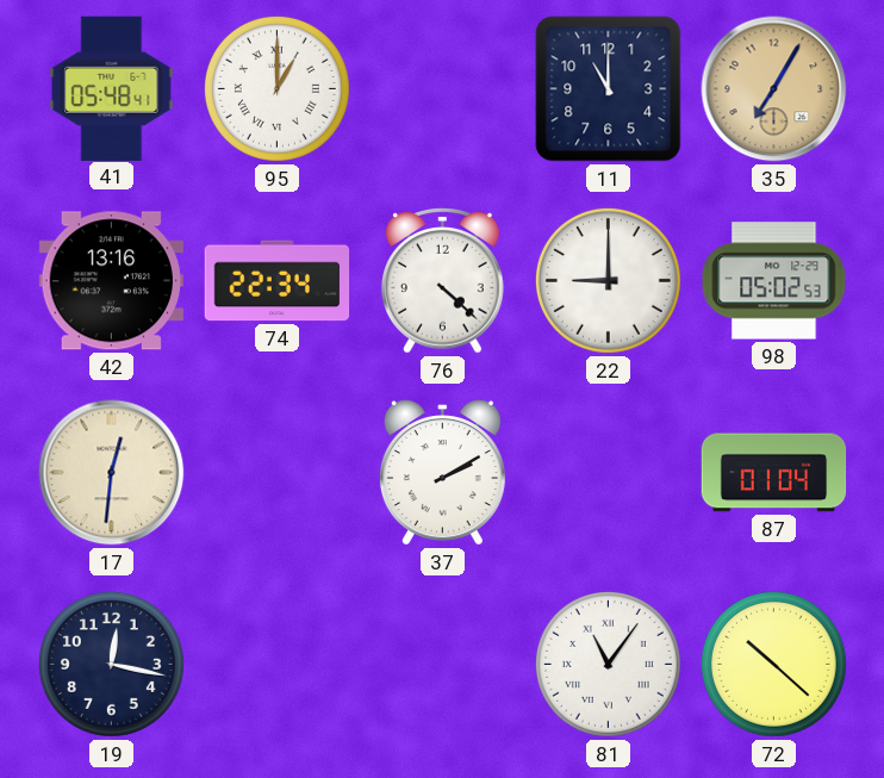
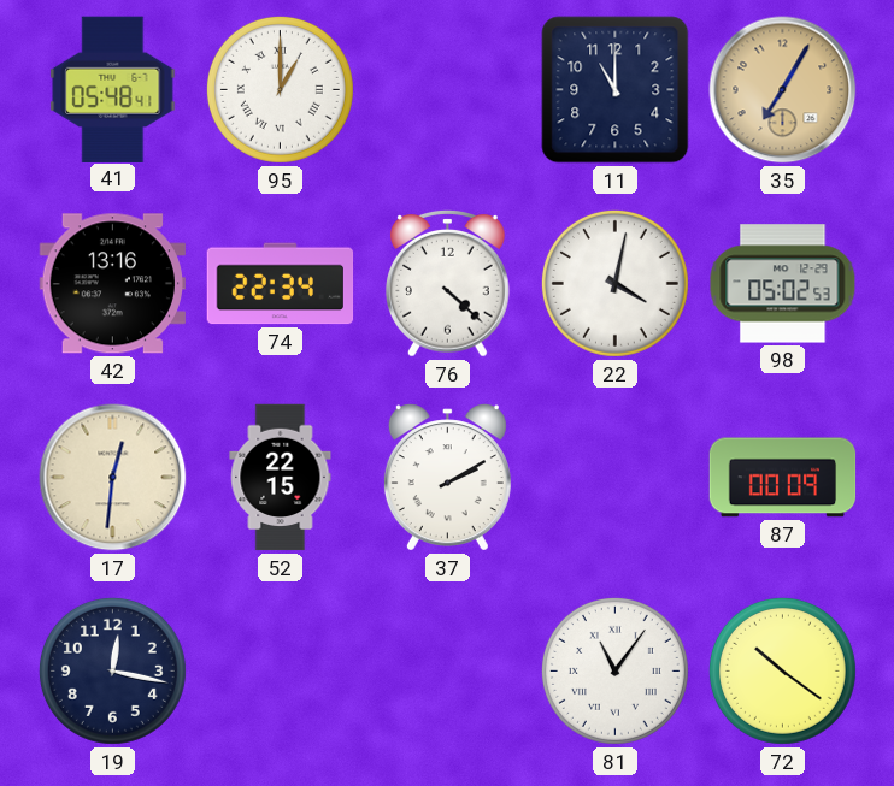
22: 9:00 -> 4:02
52: none -> 22:15
87: 01:04 -> 00:09
72: 10:22 -> 10:21
